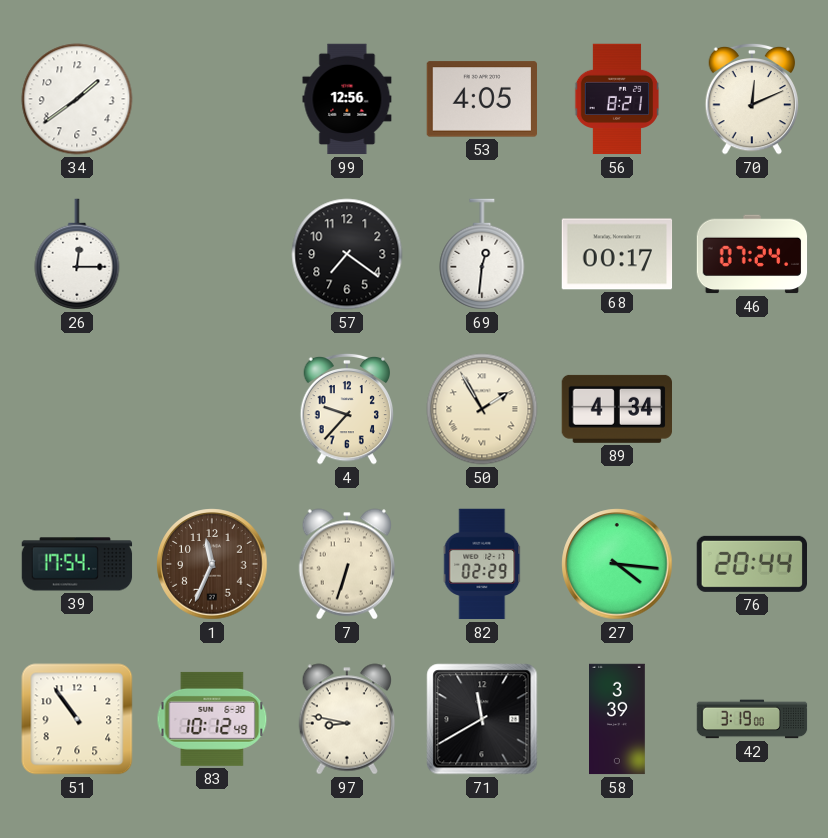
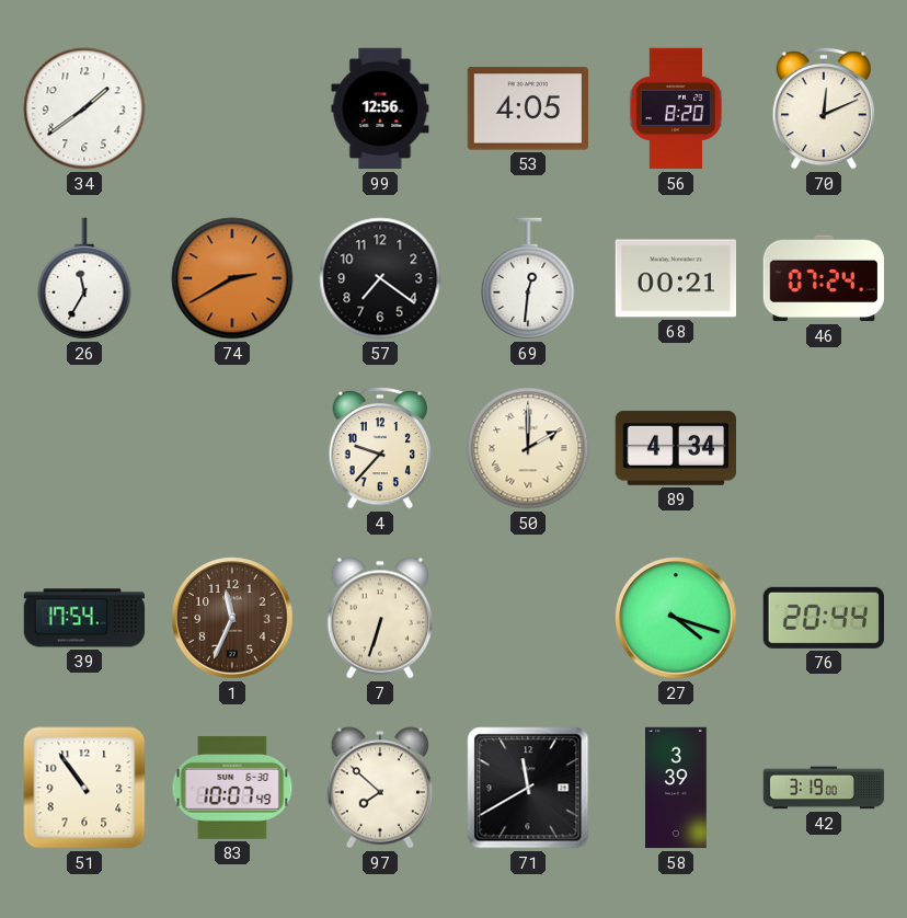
56: 8:21 -> 8:20
26: 12:15 -> 11:35
74: none -> 2:40
68: 00:17 -> 00:21
50: 1:55 -> 2:00
82: 02:29 -> none
27: 4:16 -> 4:18
83: 10:12 -> 10:07
97: 8:47 -> 7:52
